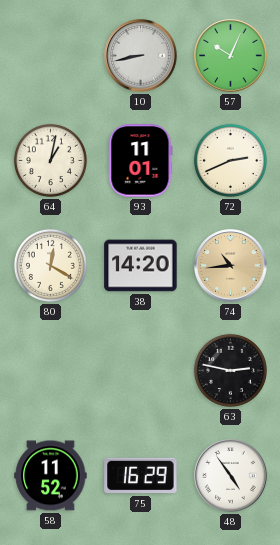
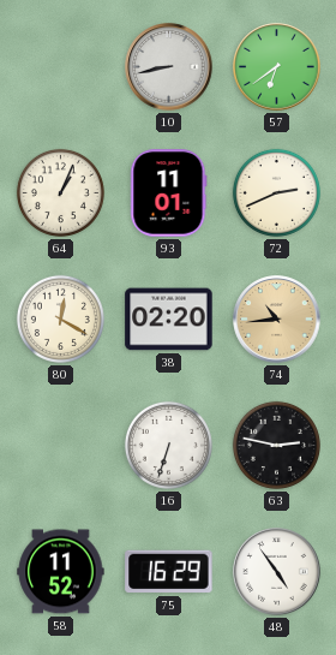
57: 10:04 -> 6:39
64: 1:02 -> 1:04
38: 14:20 -> 02:20
16: none -> 6:33
